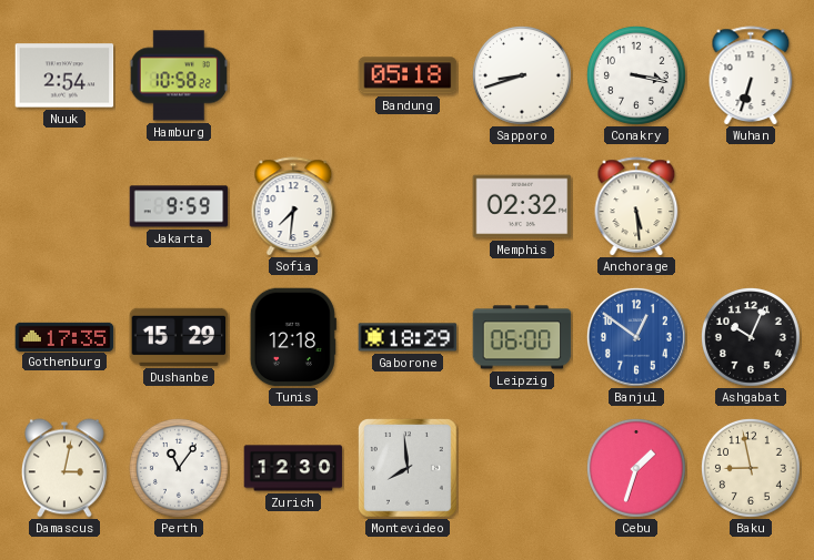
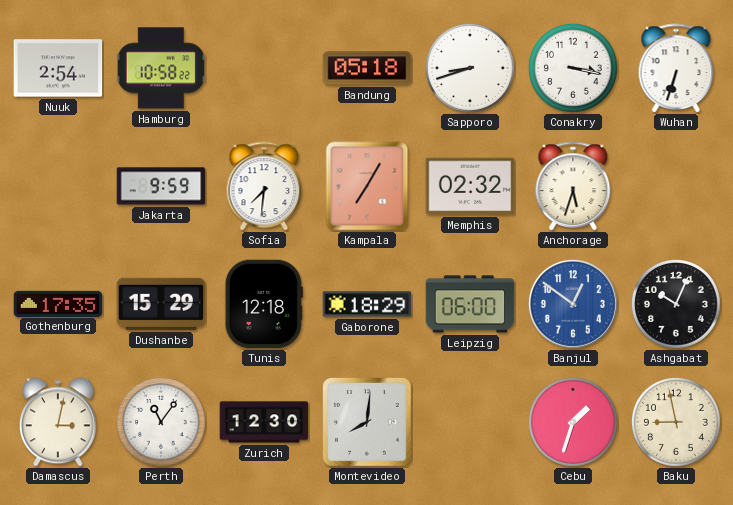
Kampala: none -> 7:05
Anchorage: 5:29 -> 5:33
Montevideo: 7:59 -> 8:01
